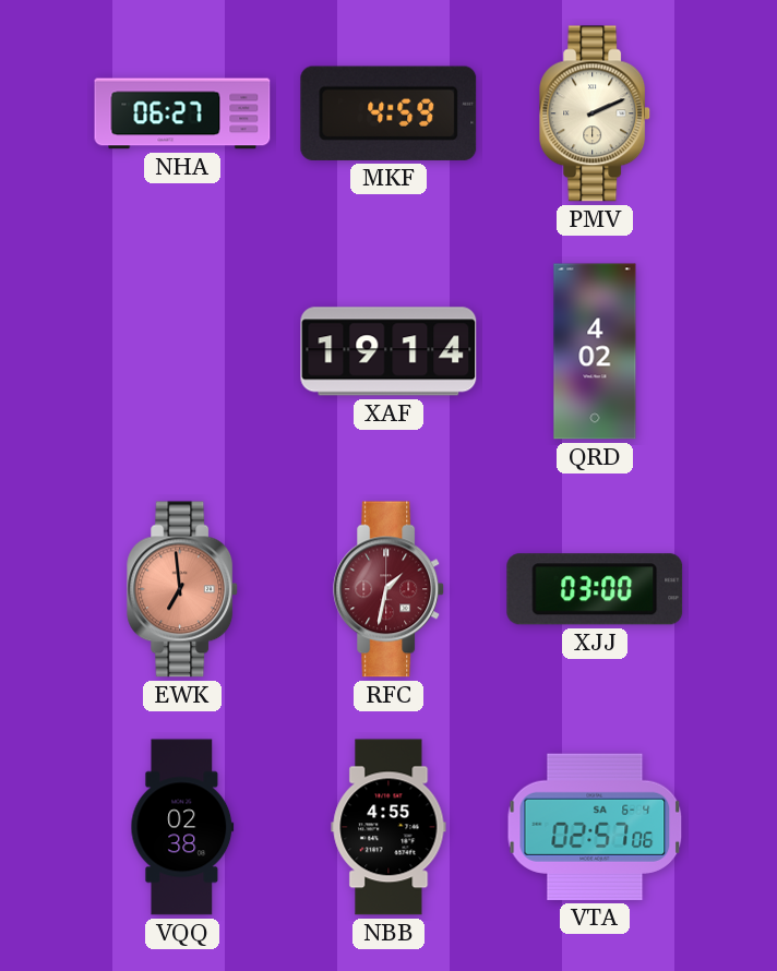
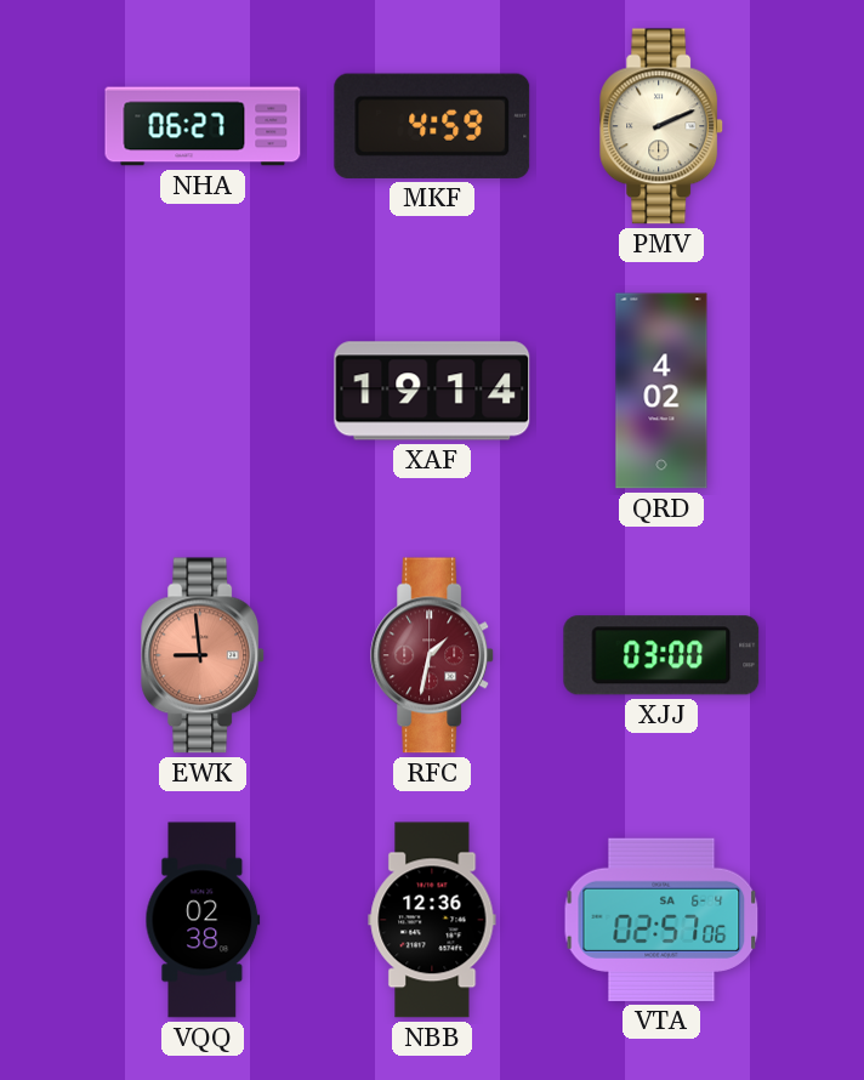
EWK: 6:59 -> 8:59
NBB: 4:55 -> 12:36
